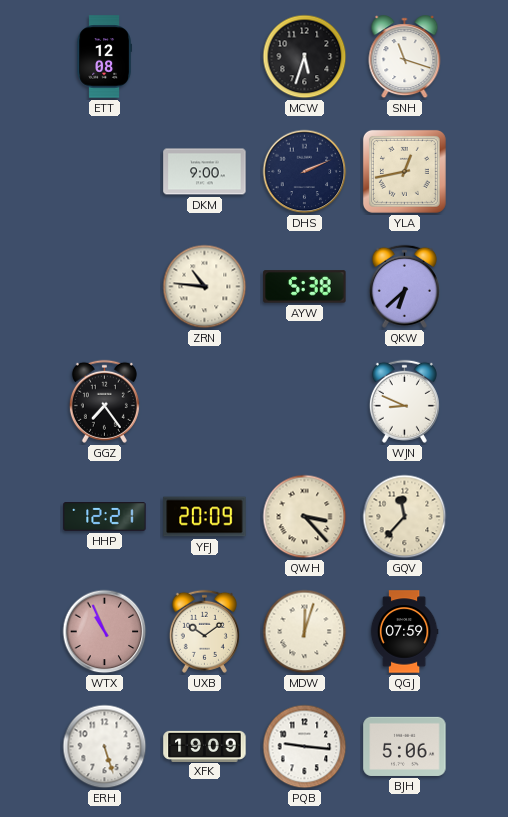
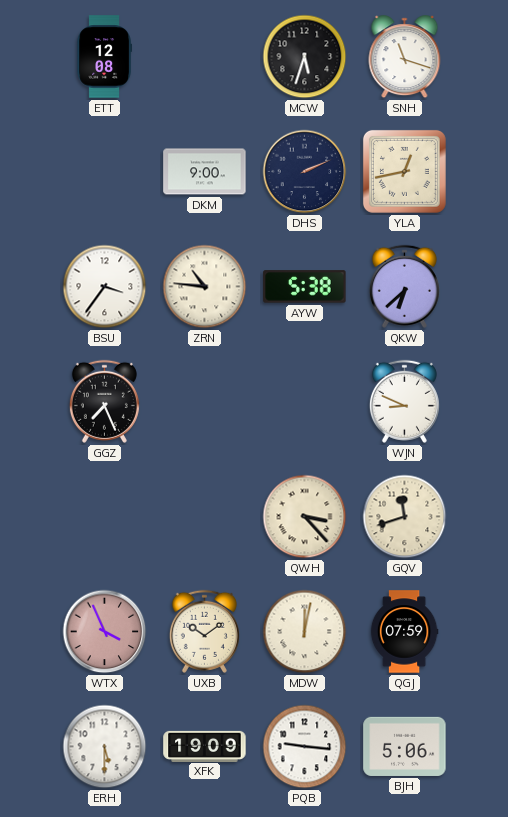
BSU: none -> 3:36
GGZ: 7:24 -> 7:26
HHP: 12:21 -> none
YFJ: 20:09 -> none
GQV: 11:37 -> 11:42
WTX: 10:56 -> 3:56
MDW: 12:03 -> 12:02
ERH: 5:27 -> 5:30
